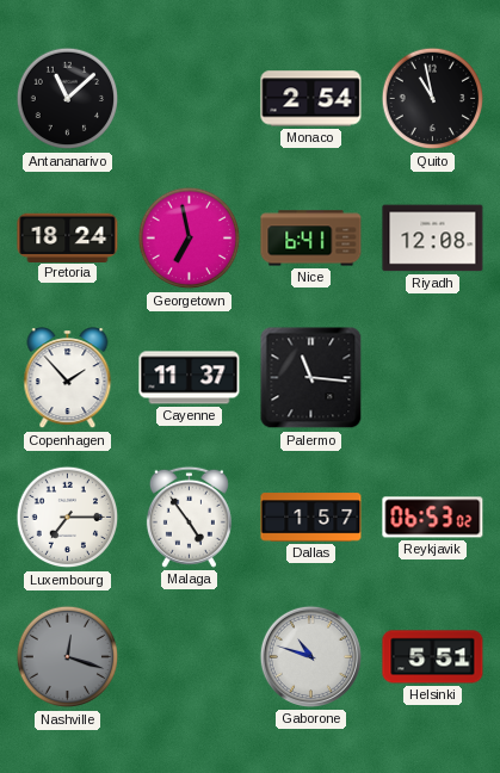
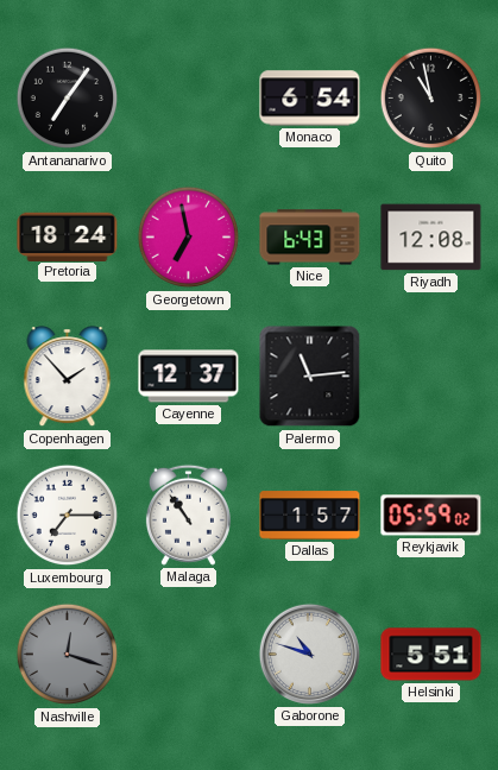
Antananarivo: 11:08 -> 7:06
Monaco: 2:54 -> 6:54
Nice: 6:41 -> 6:43
Cayenne: 11:37 -> 12:37
Palermo: 11:16 -> 11:14
Malaga: 4:54 -> 10:54
Reykjavik: 06:53 -> 05:59
